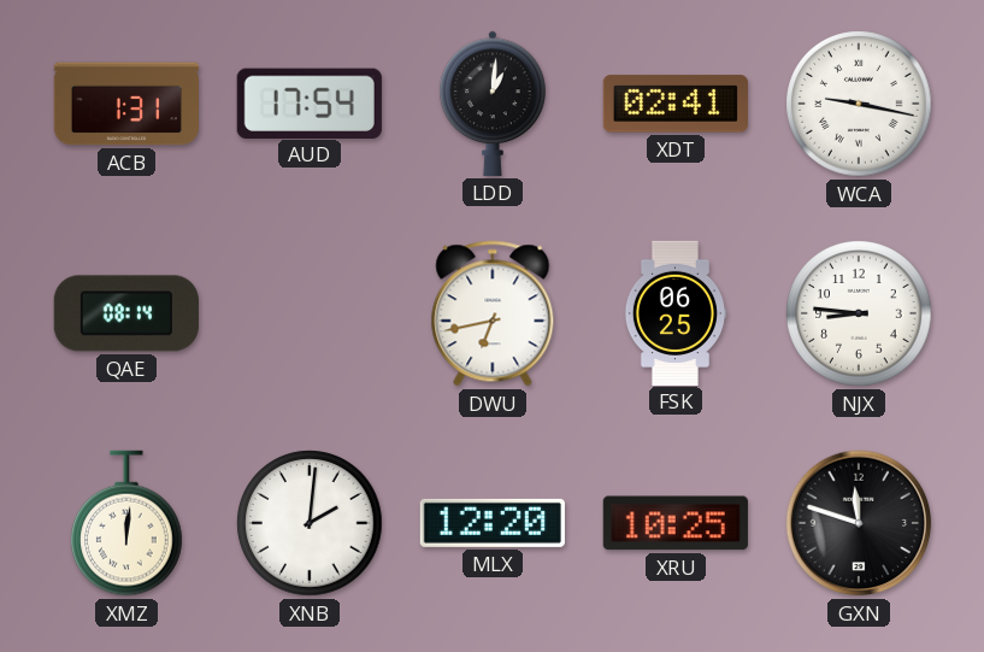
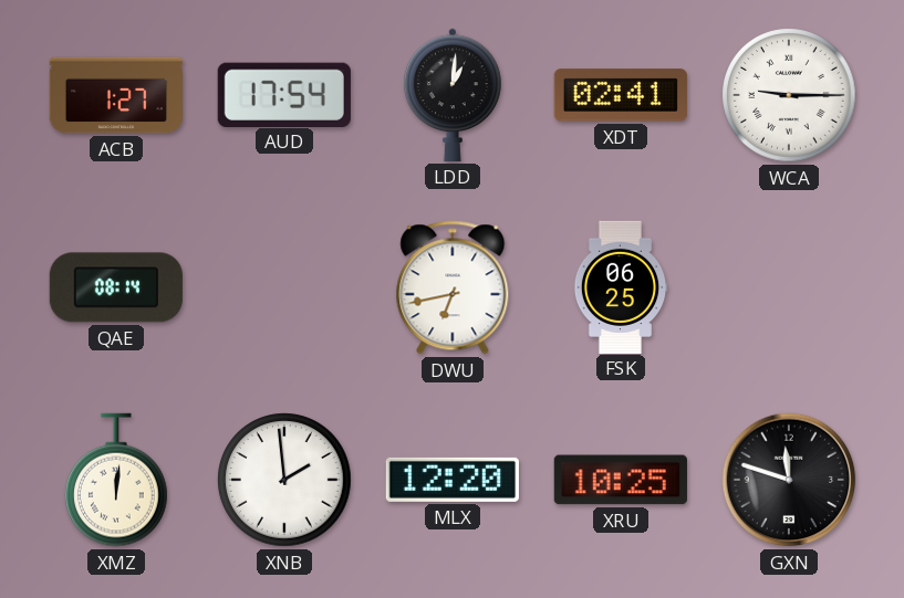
ACB: 1:31 -> 1:27
WCA: 9:17 -> 9:15
NJX: 8:46 -> none
XNB: 2:01 -> 1:59
